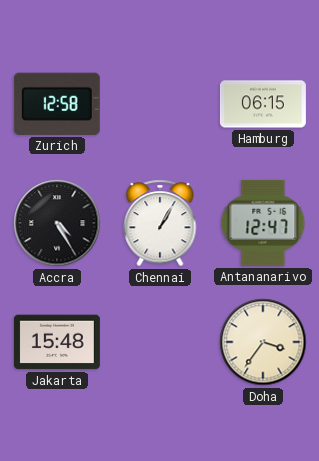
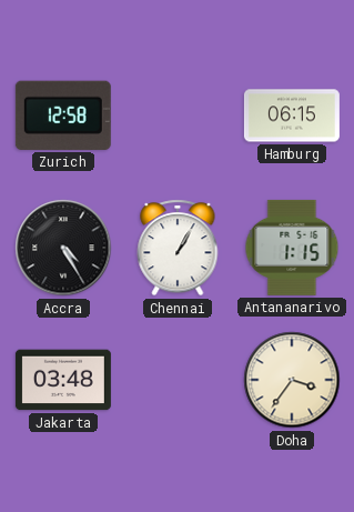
Antananarivo: 12:47 -> 1:15
Jakarta: 15:48 -> 03:48
